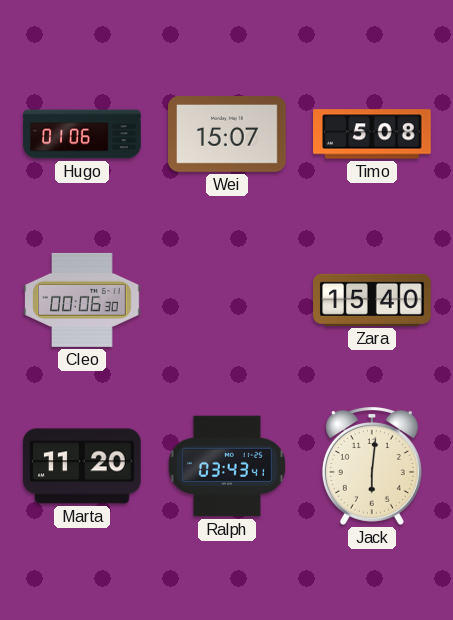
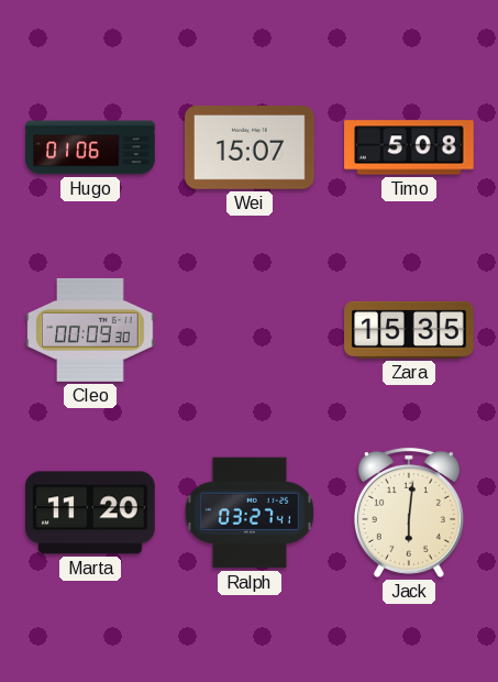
Cleo: 00:06 -> 00:09
Zara: 15:40 -> 15:35
Ralph: 03:43 -> 03:27
